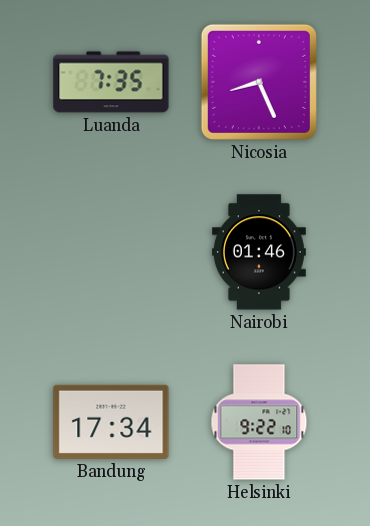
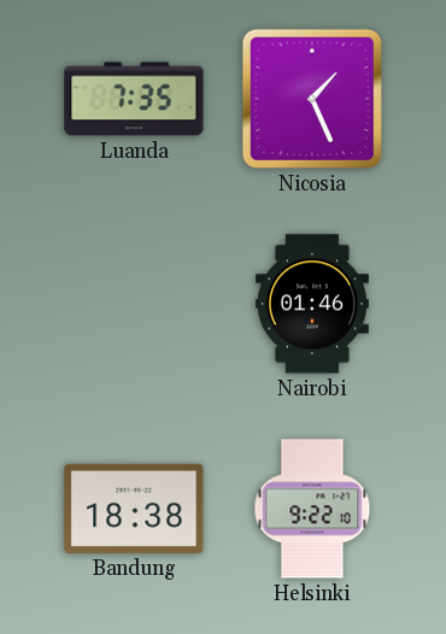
Nicosia: 8:26 -> 1:26
Bandung: 17:34 -> 18:38
